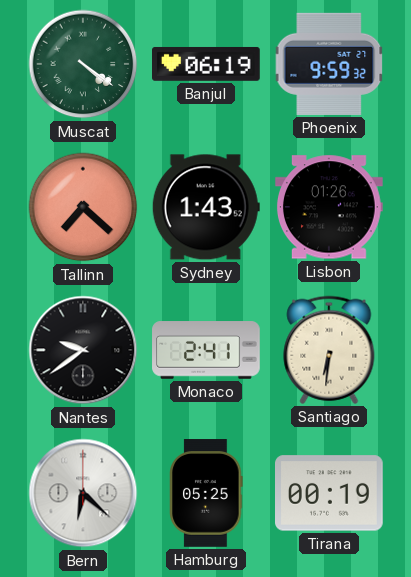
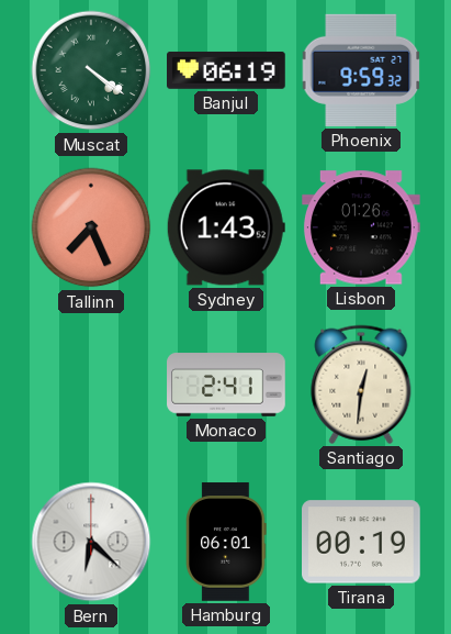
Tallinn: 7:22 -> 7:26
Nantes: 9:39 -> none
Santiago: 6:31 -> 12:31
Hamburg: 05:25 -> 06:01
